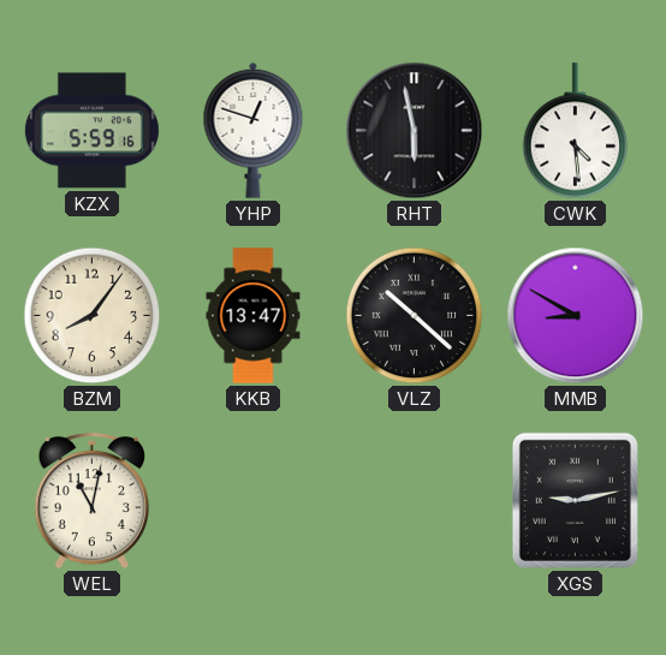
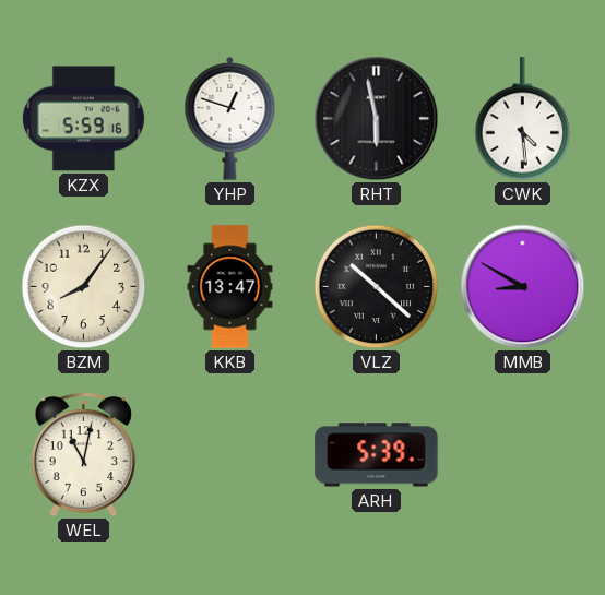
ARH: none -> 5:39
XGS: 9:13 -> none
